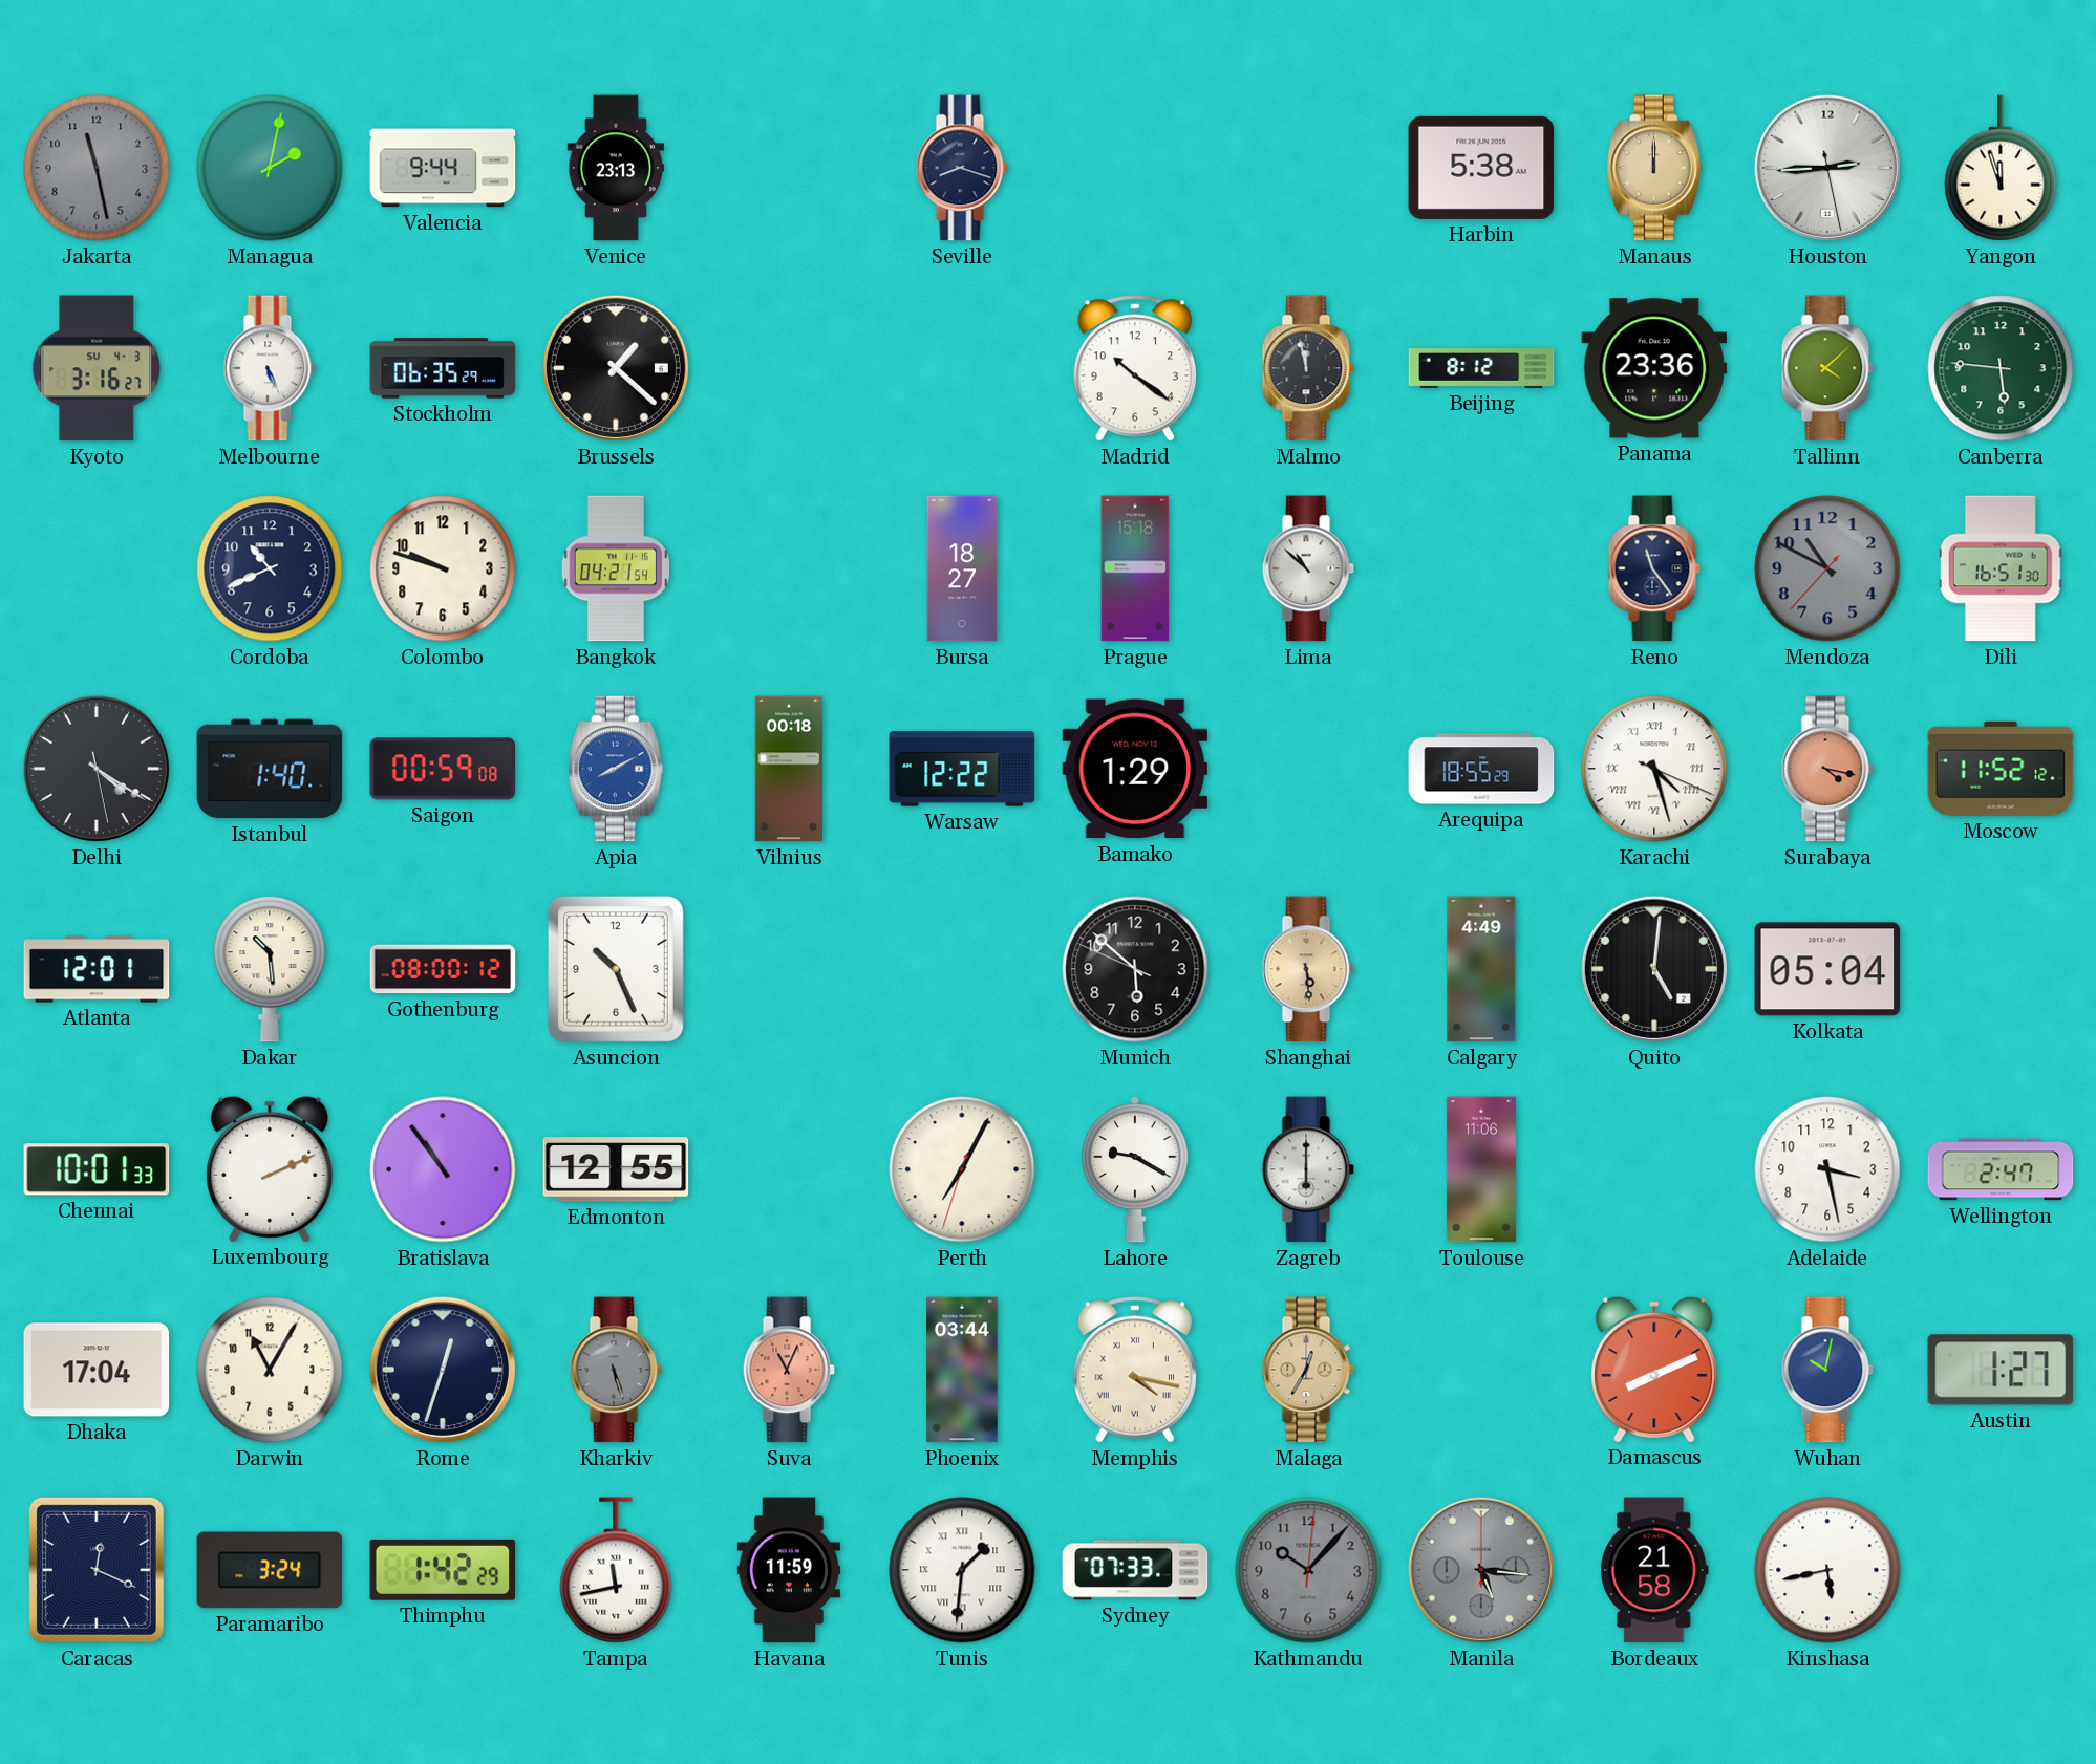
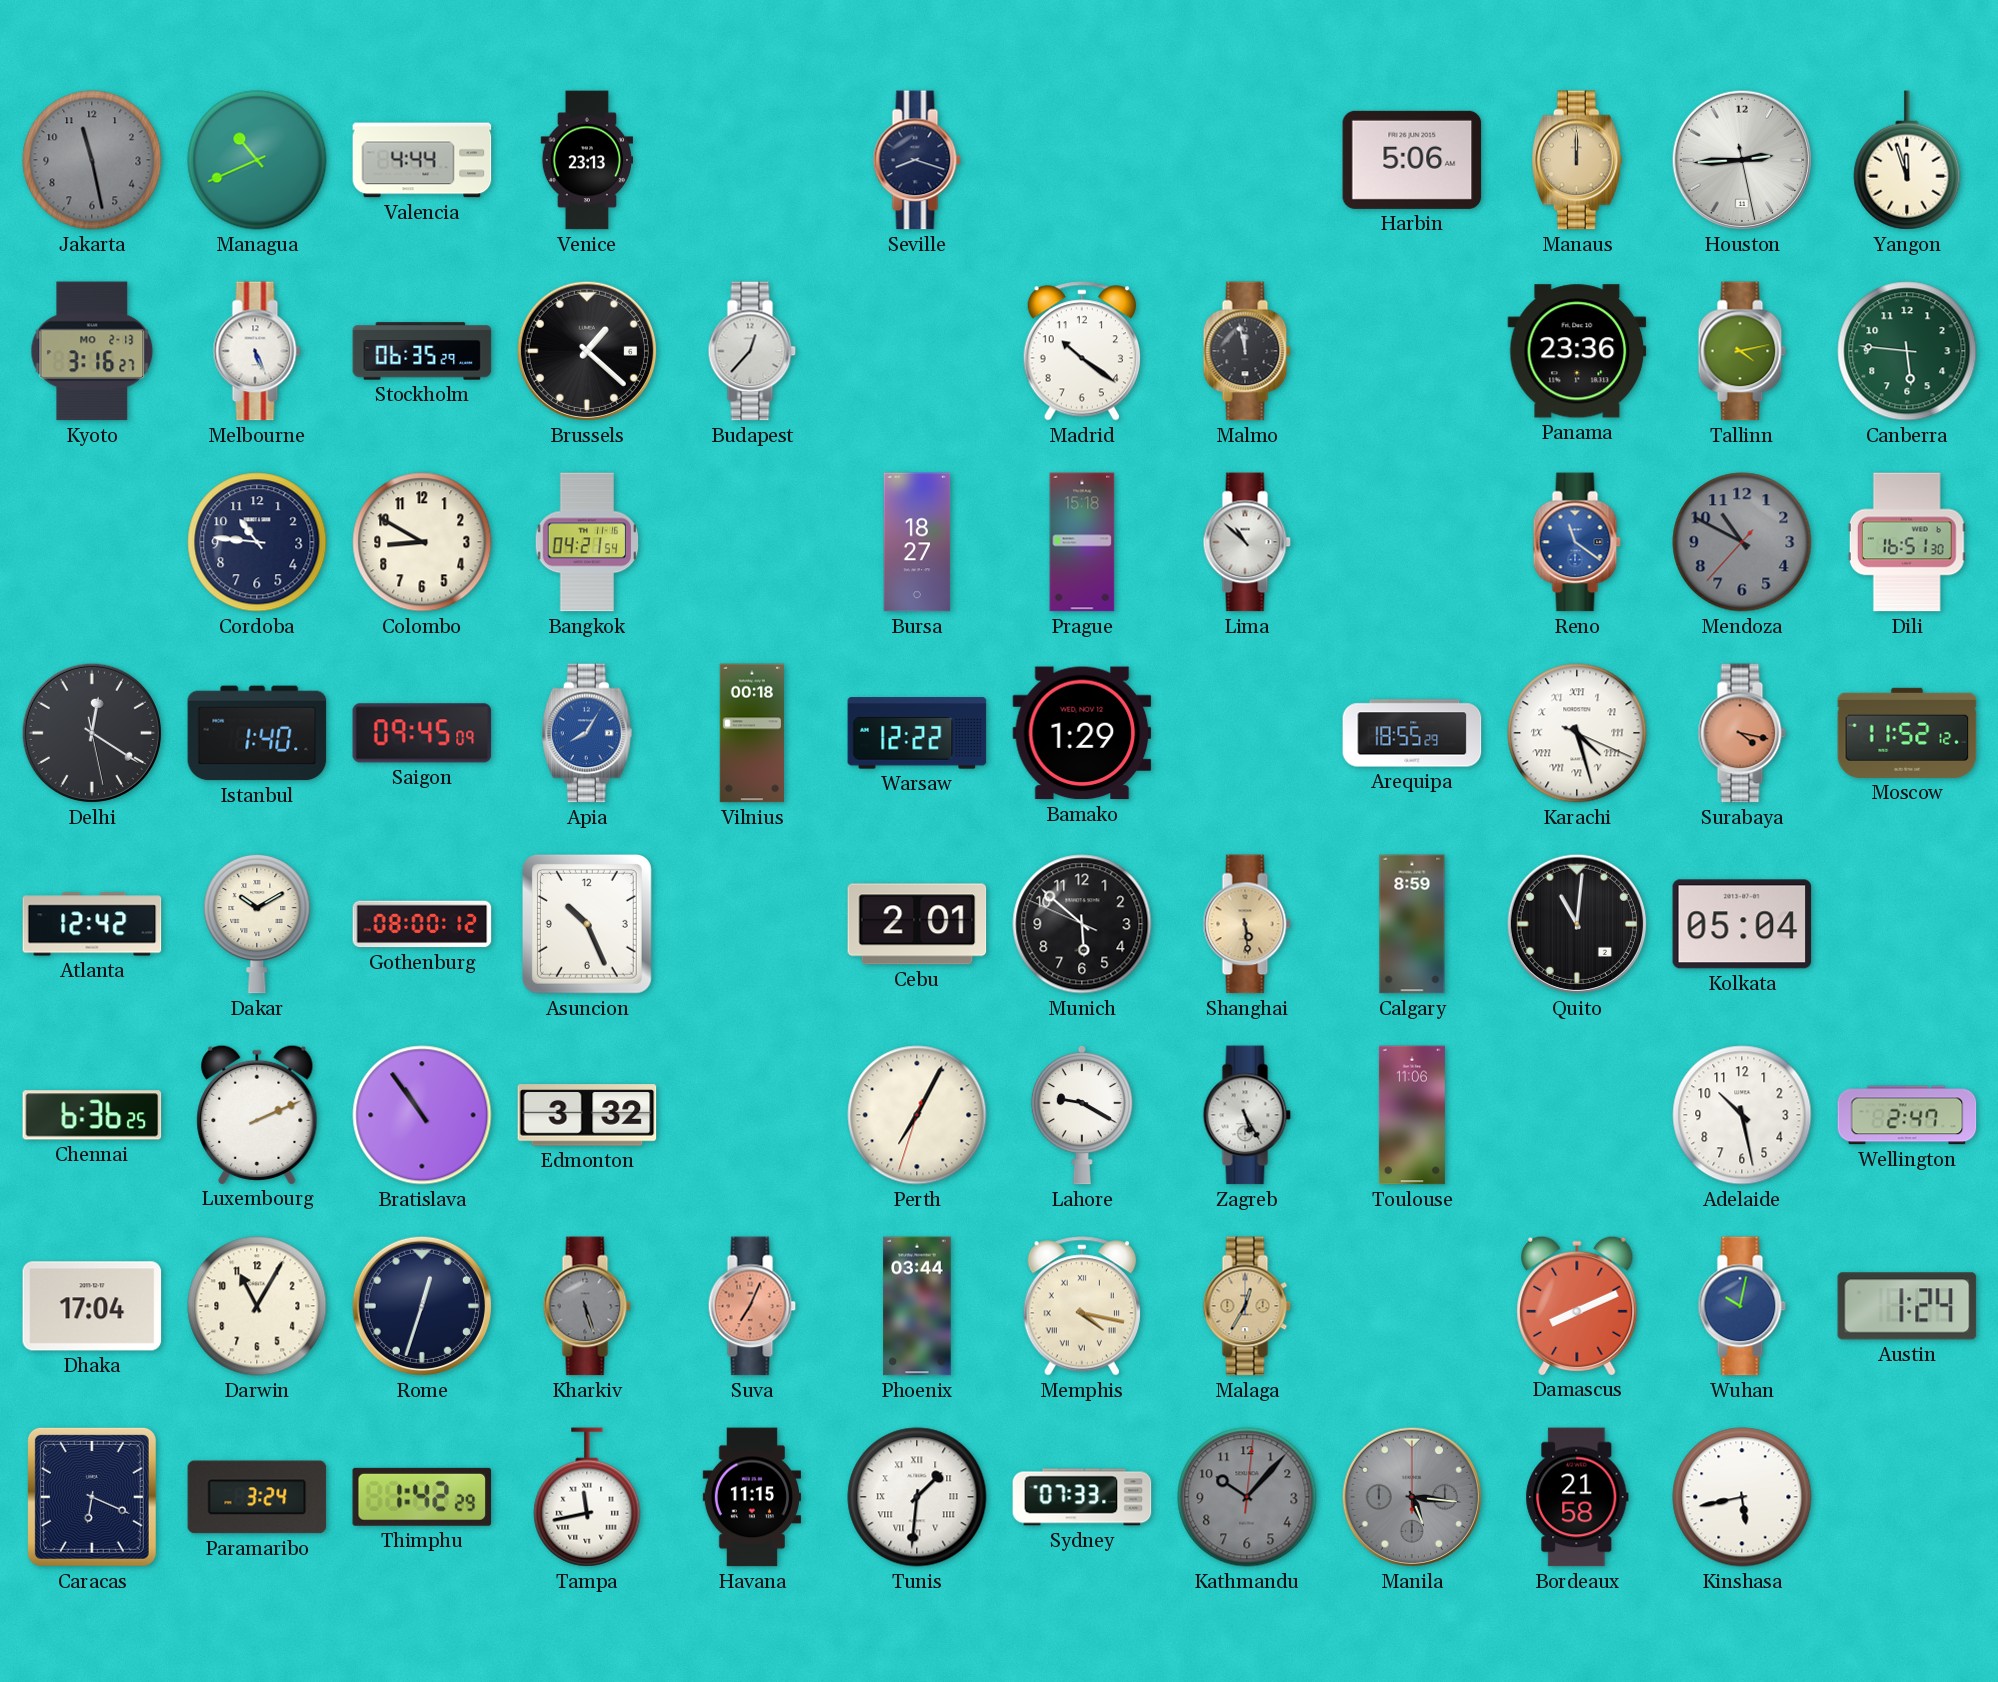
Managua: 2:02 -> 10:41
Valencia: 9:44 -> 4:44
Harbin: 5:38 -> 5:06
Kyoto date: SU 4-3 -> MO 2-13
Budapest: none -> 12:37
Beijing: 8:12 -> none
Tallinn: 4:08 -> 4:13
Cordoba: 10:41 -> 10:46
Colombo: 9:48 -> 8:50
Reno: 11:24 -> 11:21
Reno dial: navy -> blue
Delhi: 4:20 -> 12:20
Saigon: 00:59 -> 09:45
Apia: 8:10 -> 8:05
Atlanta: 12:01 -> 12:42
Dakar: 10:29 -> 10:10
Cebu: none -> 2:01
Calgary: 4:49 -> 8:59
Quito: 5:01 -> 11:01
Chennai: 10:01 -> 6:36
Edmonton: 12:55 -> 3:32
Zagreb: 6:00 -> 5:25
Adelaide: 3:28 -> 10:28
Suva: 11:04 -> 7:04
Austin: 1:27 -> 1:24
Caracas: 12:19 -> 6:19
Havana: 11:59 -> 11:15
